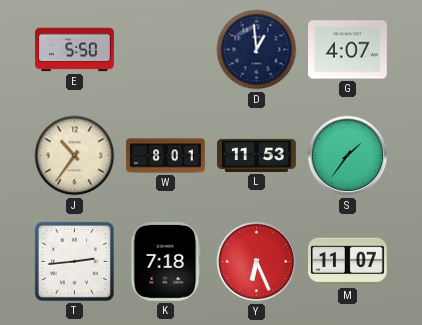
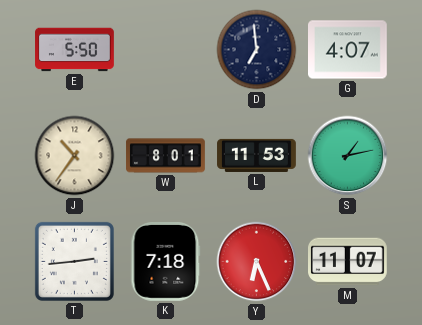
D: 12:59 -> 6:59
S: 1:36 -> 1:13
